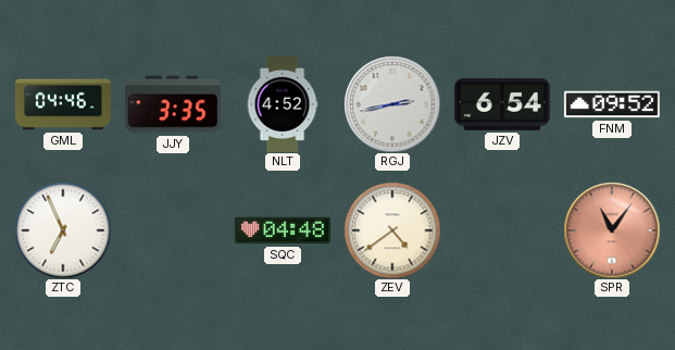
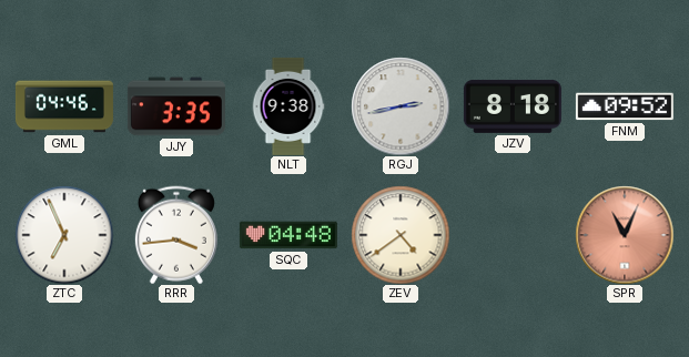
NLT: 4:52 -> 9:38
JZV: 6:54 -> 8:18
RRR: none -> 3:44
SPR: 11:06 -> 11:04
